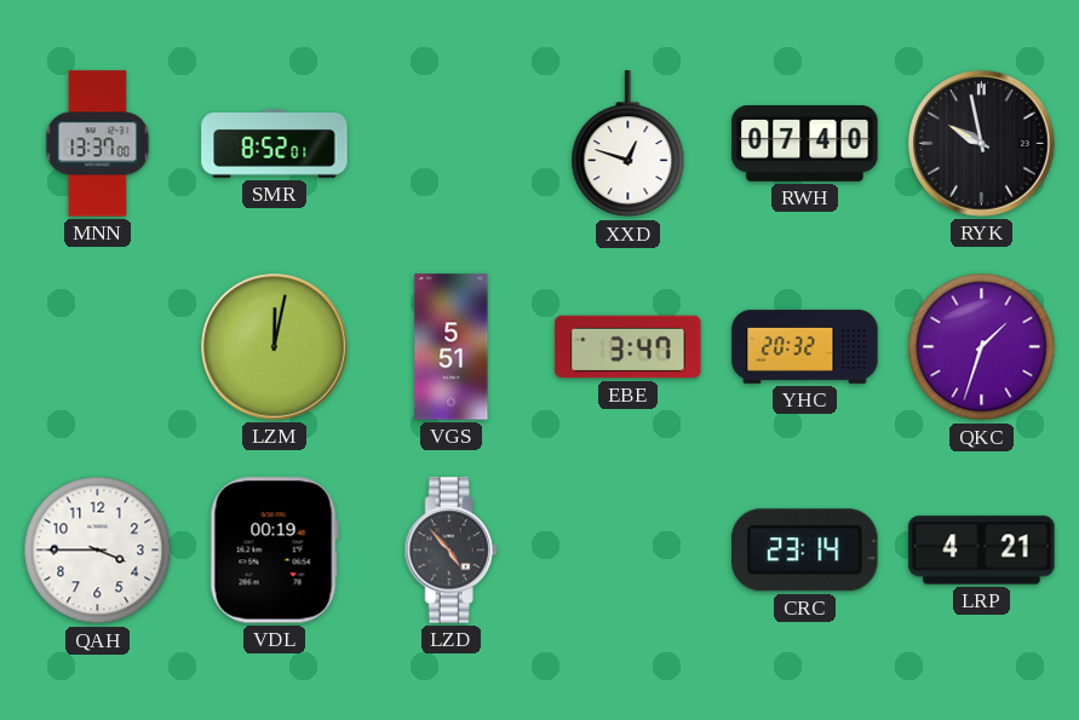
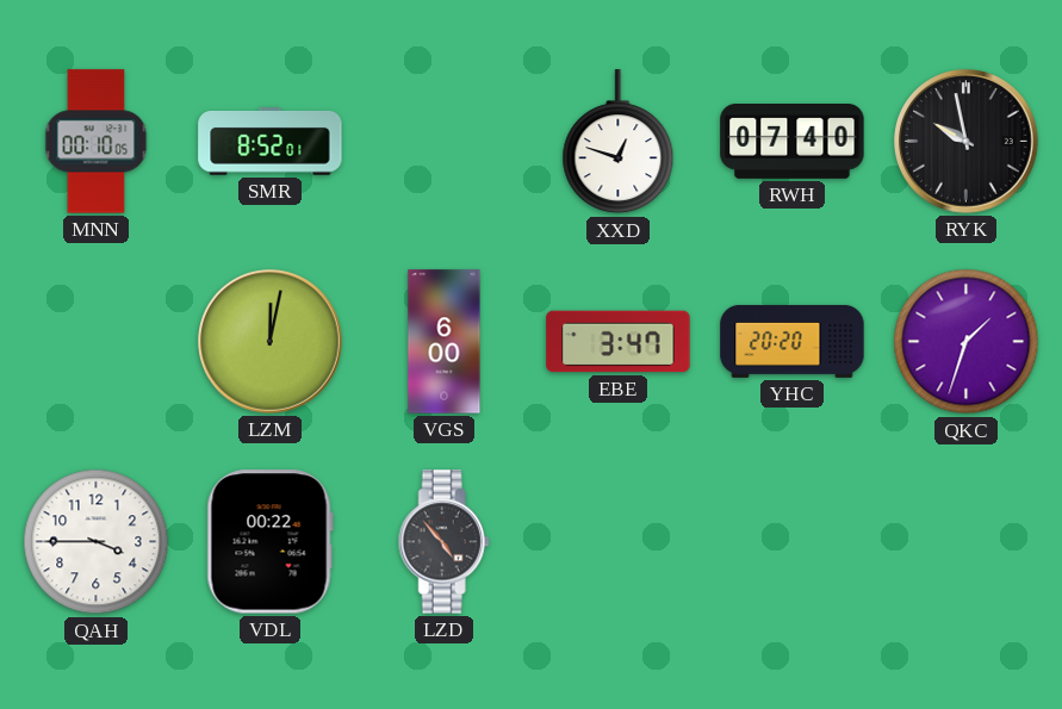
MNN: 13:37 -> 00:10
VGS: 5:51 -> 6:00
YHC: 20:32 -> 20:20
VDL: 00:19 -> 00:22
CRC: 23:14 -> none
LRP: 4:21 -> none
